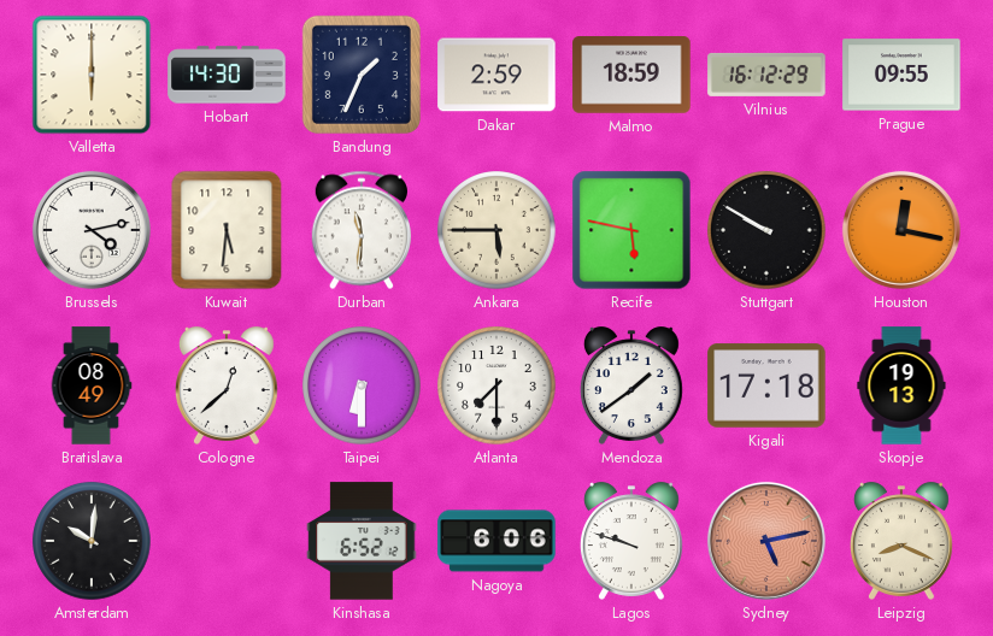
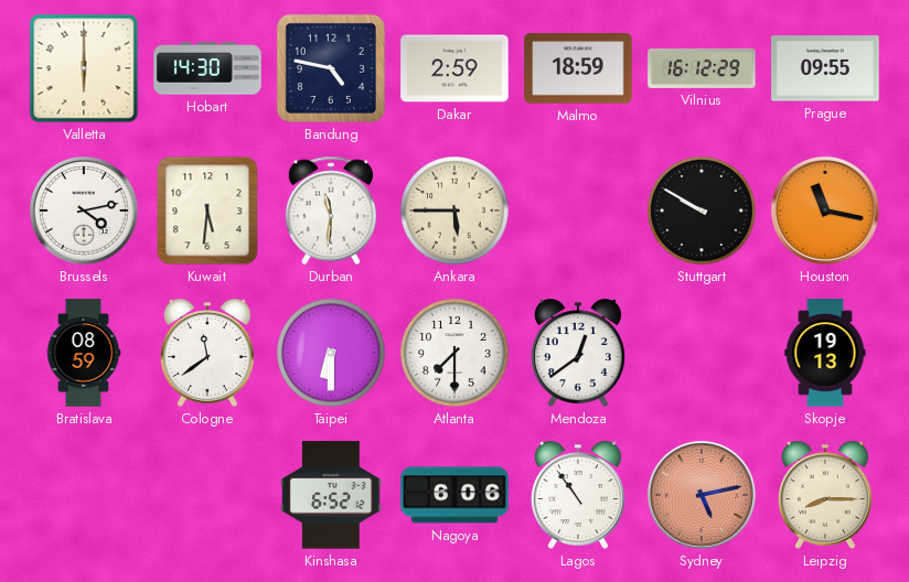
Bandung: 1:34 -> 4:47
Recife: 5:47 -> none
Houston: 12:17 -> 11:17
Bratislava: 08:49 -> 08:59
Cologne: 12:38 -> 11:39
Mendoza: 1:39 -> 12:39
Kigali: 17:18 -> none
Amsterdam: 10:01 -> none
Lagos: 9:48 -> 10:54
Leipzig: 8:19 -> 8:15
